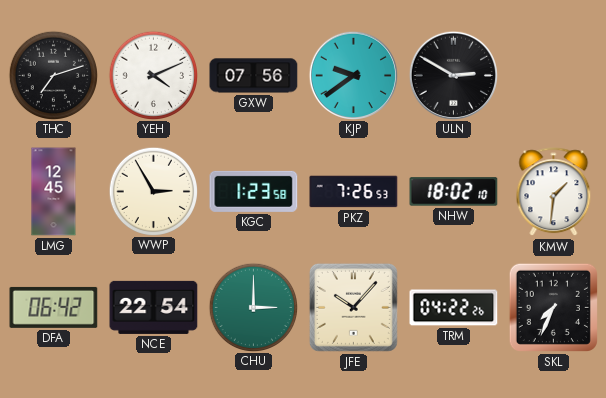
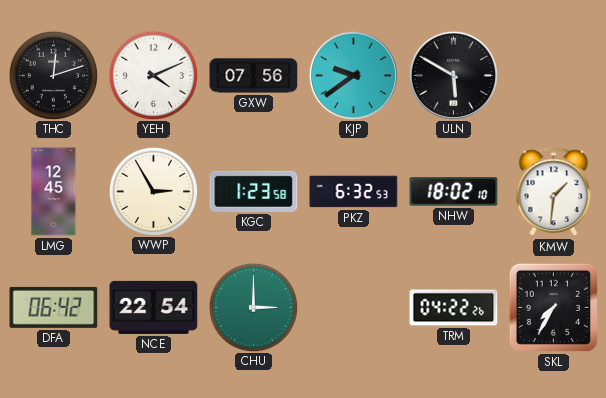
THC: 7:12 -> 12:12
ULN: 2:50 -> 5:50
PKZ: 7:26 -> 6:32
JFE: 10:07 -> none
SKL: 7:34 -> 7:35
